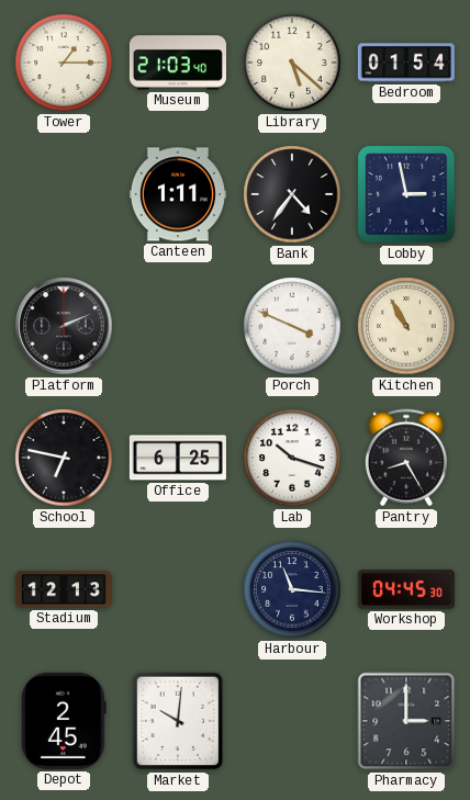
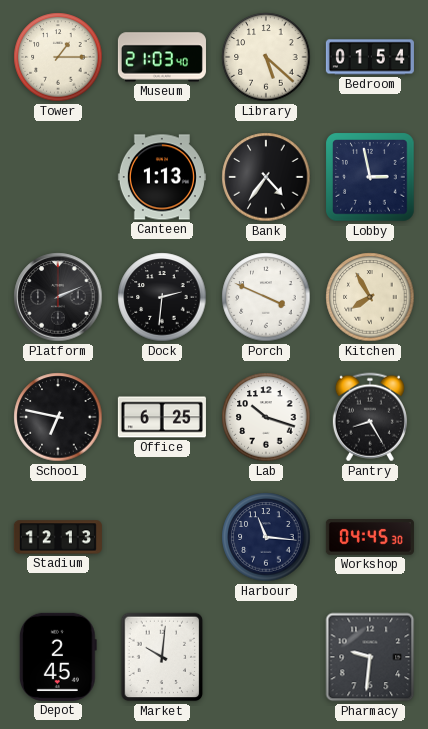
Canteen: 1:11 -> 1:13
Dock: none -> 2:31
Kitchen: 10:55 -> 7:55
Pharmacy: 3:00 -> 9:31
